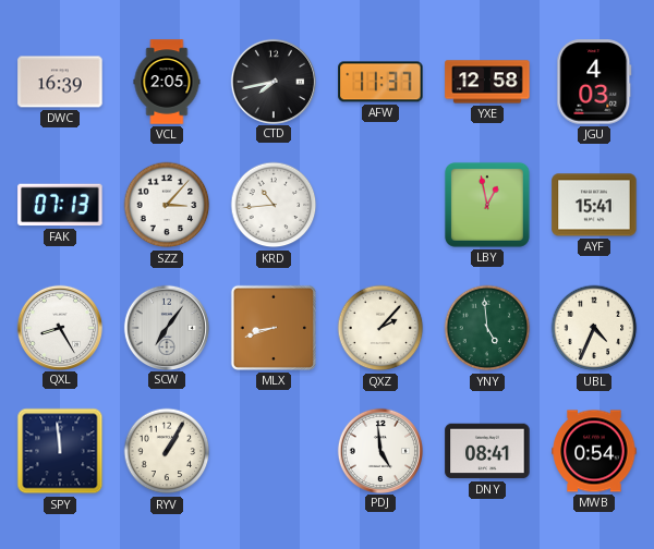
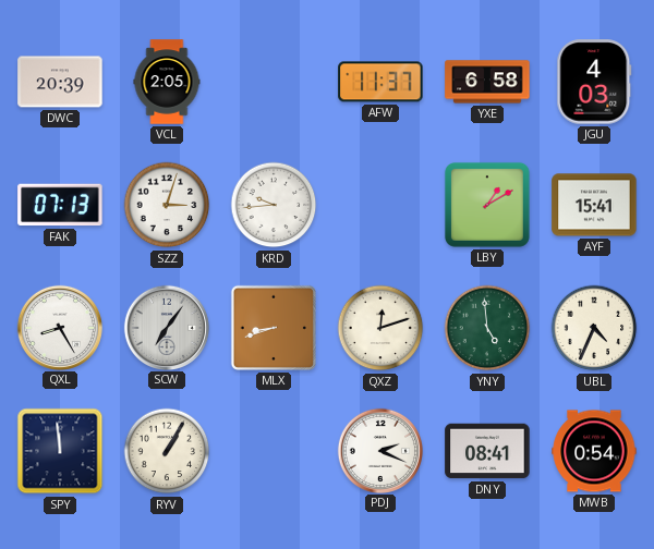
DWC: 16:39 -> 20:39
CTD: 7:43 -> none
YXE: 12:58 -> 6:58
SZZ: 3:07 -> 3:03
KRD: 10:44 -> 9:44
LBY: 12:58 -> 1:10
QXZ: 2:07 -> 12:12
PDJ: 4:59 -> 2:19
